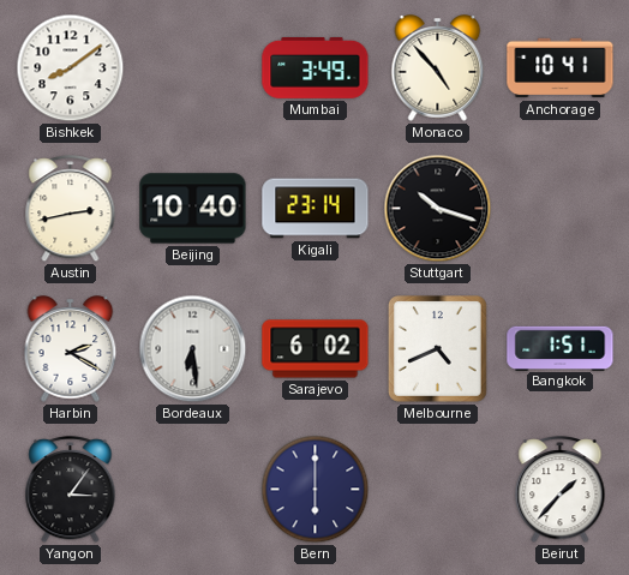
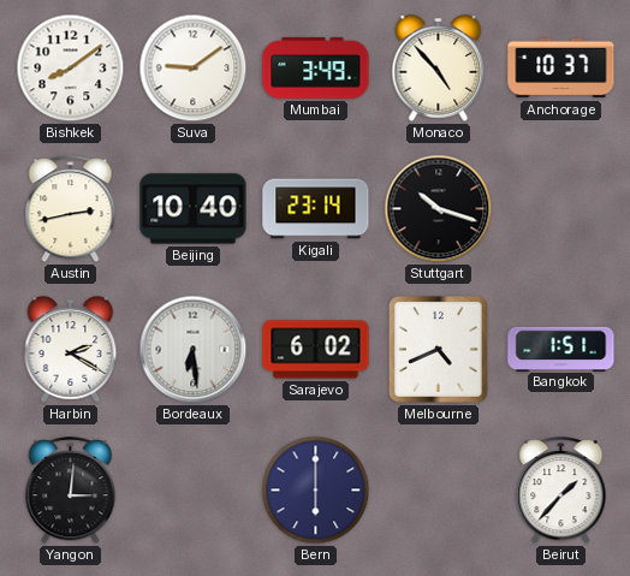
Suva: none -> 9:09
Anchorage: 10:41 -> 10:37
Yangon: 3:06 -> 3:01
